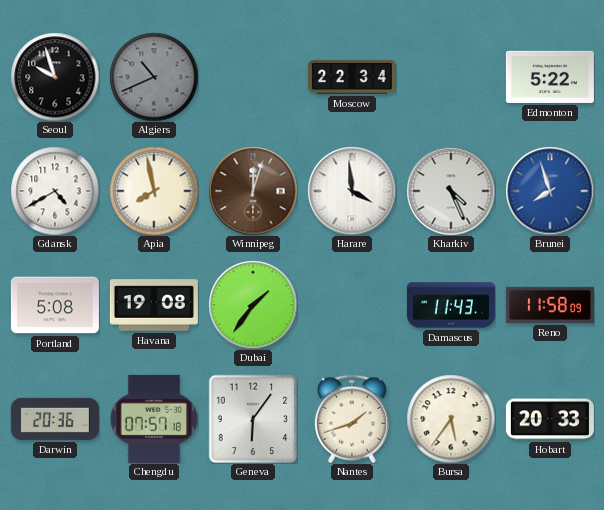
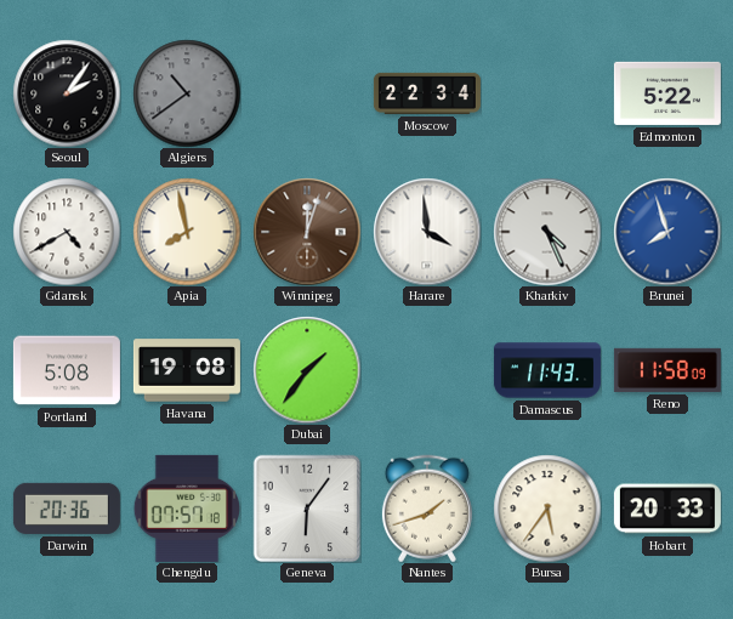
Seoul: 9:57 -> 2:06
Algiers: 10:41 -> 10:39
